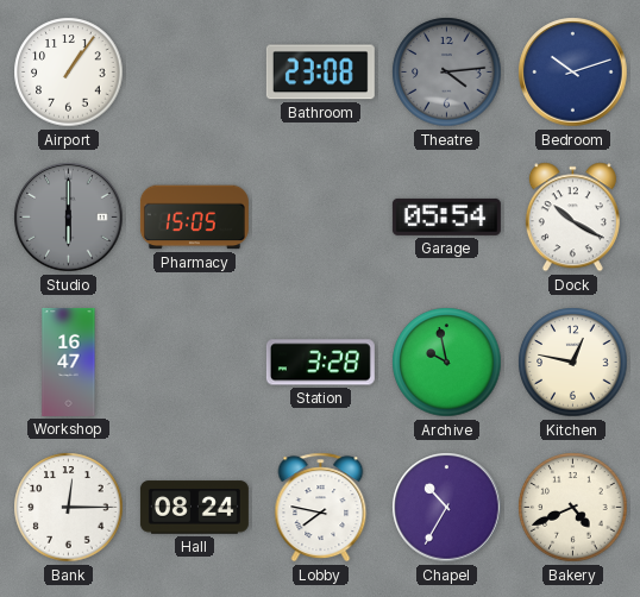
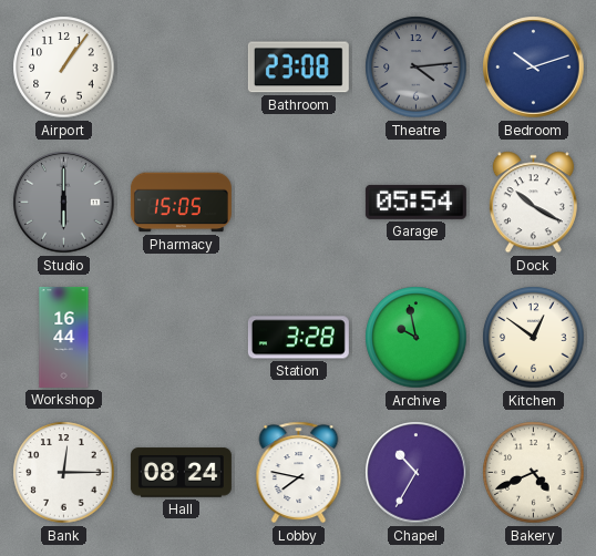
Workshop: 16:47 -> 16:44
Kitchen: 12:47 -> 12:51
